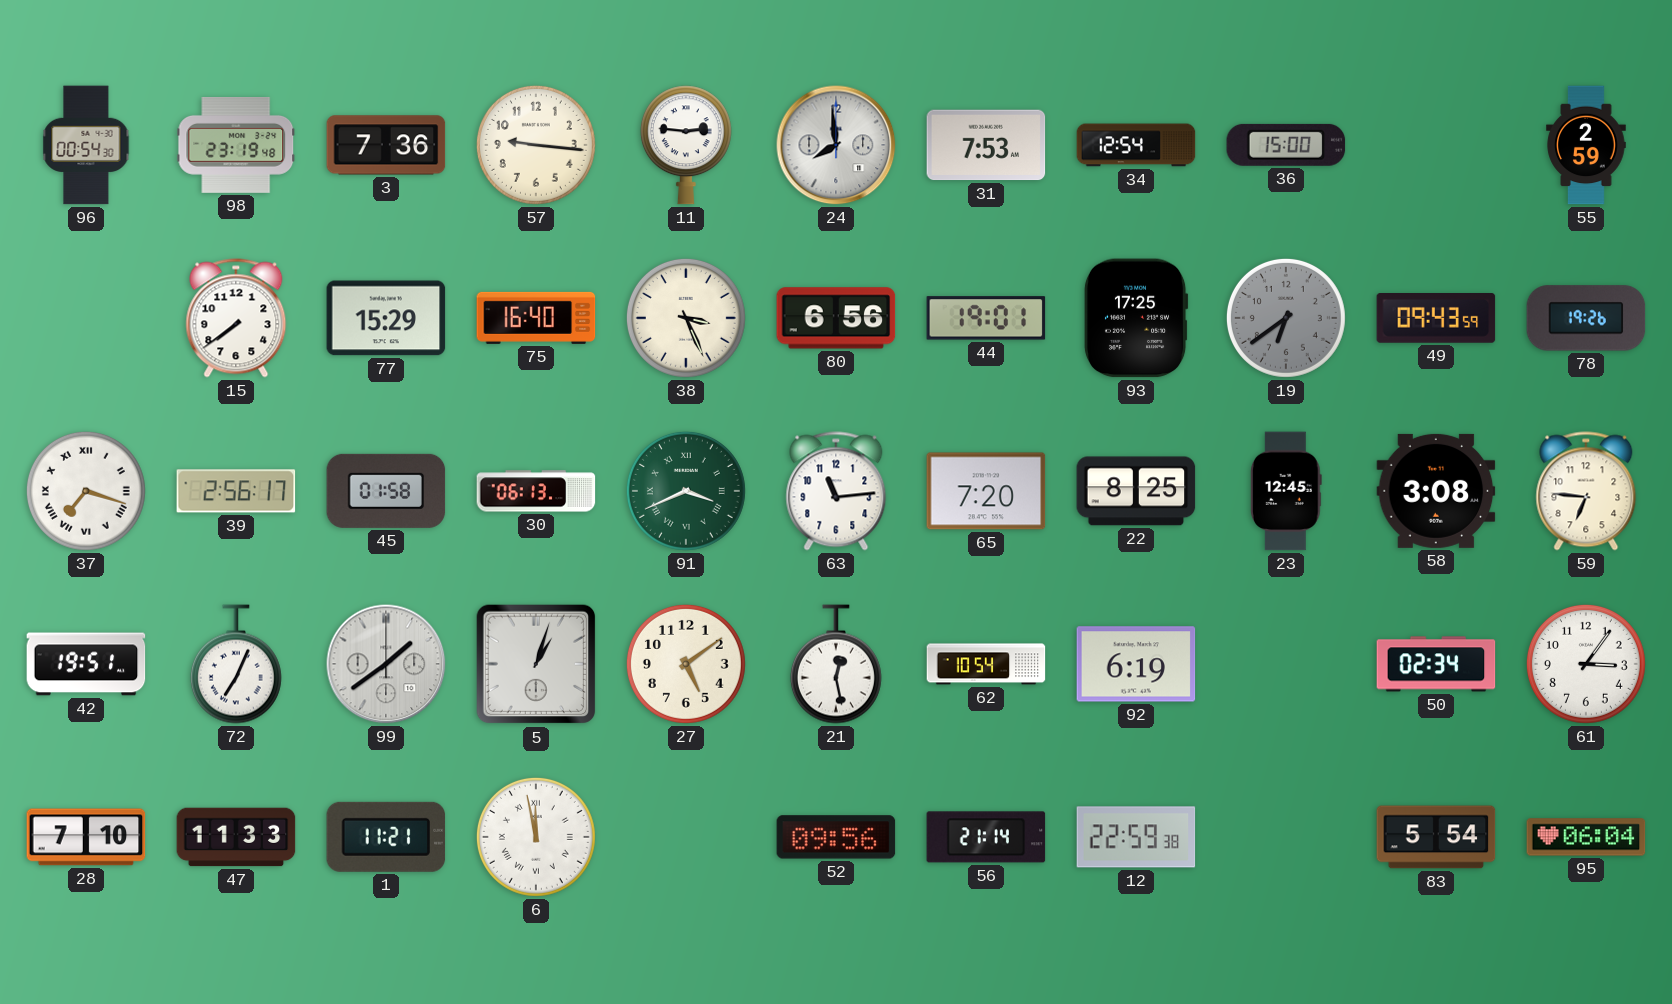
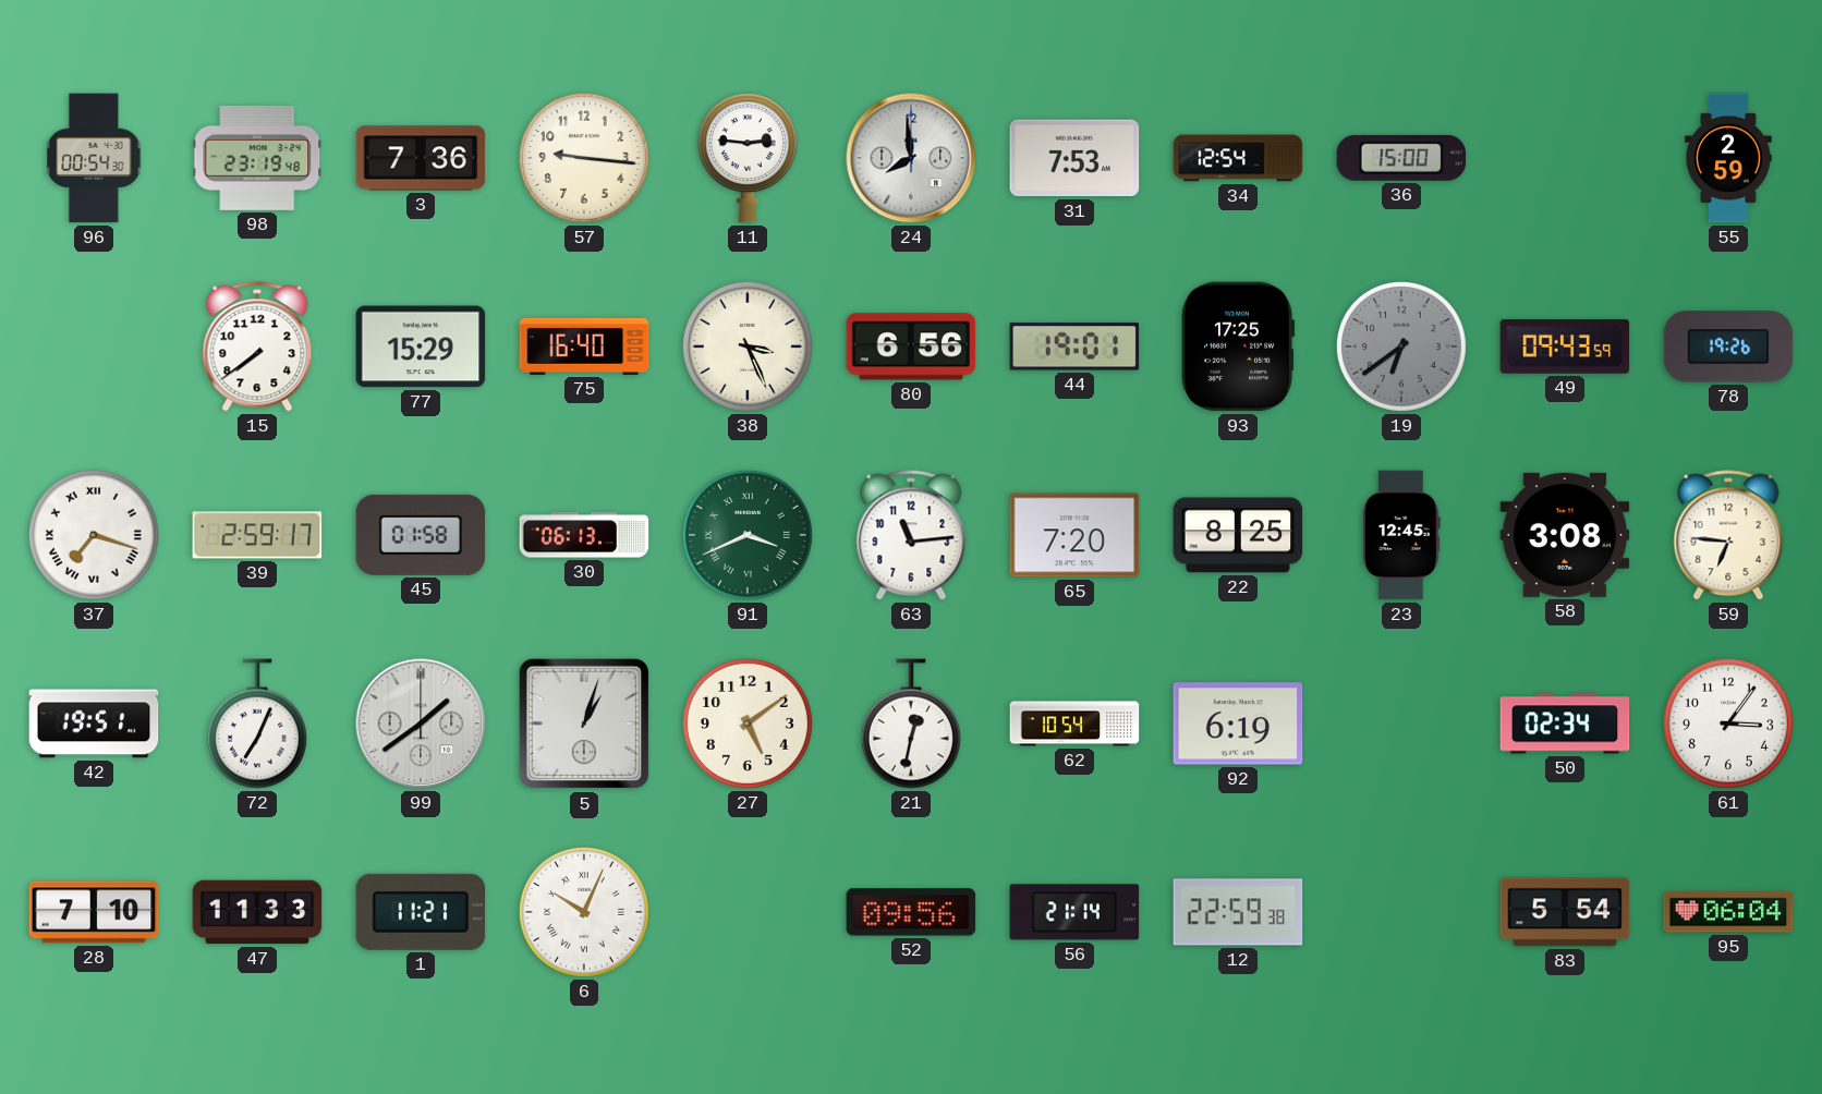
39: 2:56 -> 2:59
21: 12:28 -> 12:32
6: 11:58 -> 10:04
